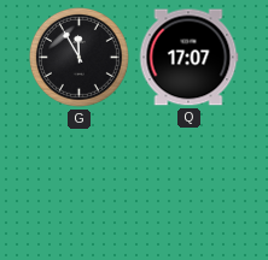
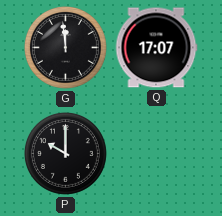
G: 11:55 -> 11:59
P: none -> 10:00
